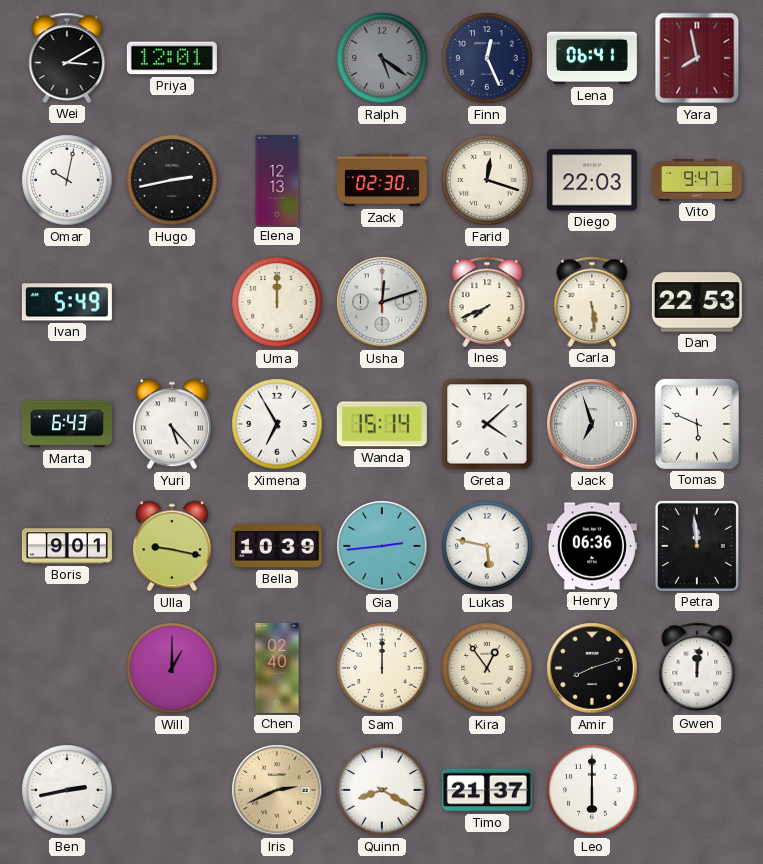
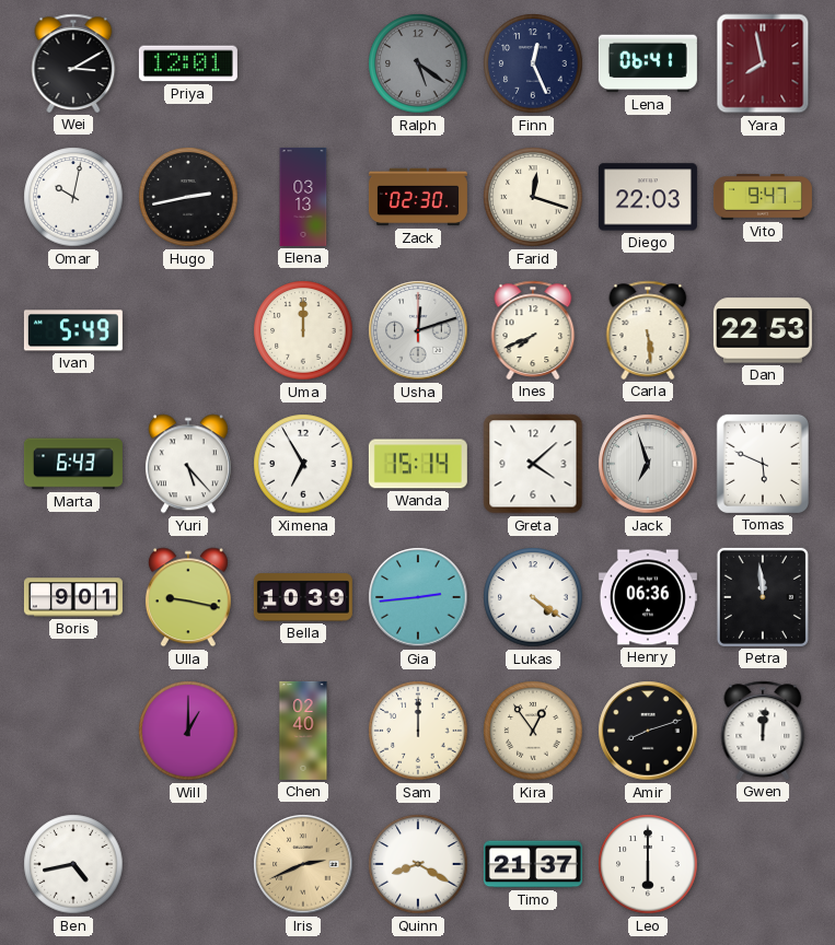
Elena: 12:13 -> 03:13
Lukas: 5:47 -> 4:21
Ben: 2:43 -> 4:43
